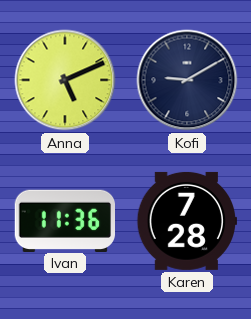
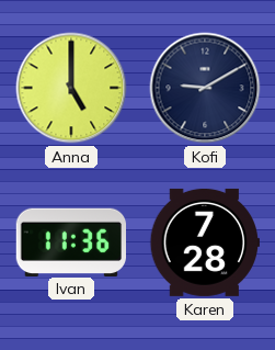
Anna: 5:11 -> 5:00
